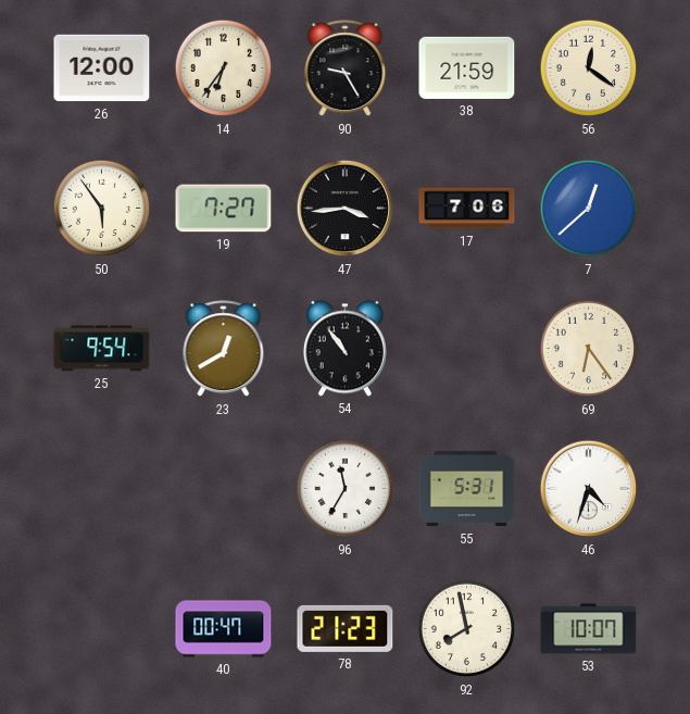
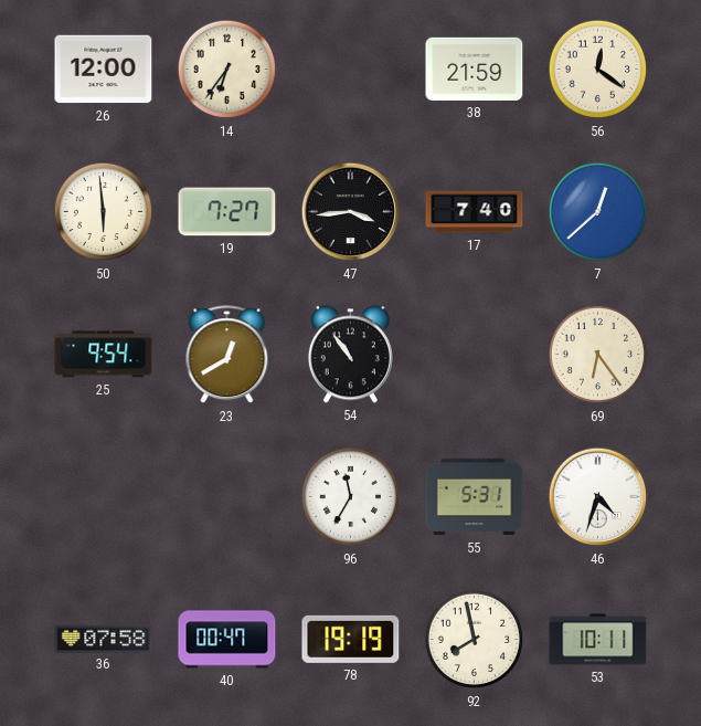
90: 9:25 -> none
50: 5:54 -> 5:59
17: 7:06 -> 7:40
36: none -> 07:58
78: 21:23 -> 19:19
53: 10:07 -> 10:11
